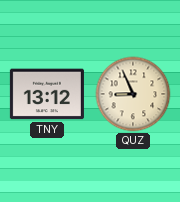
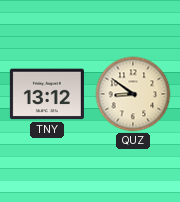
QUZ: 8:56 -> 8:51
